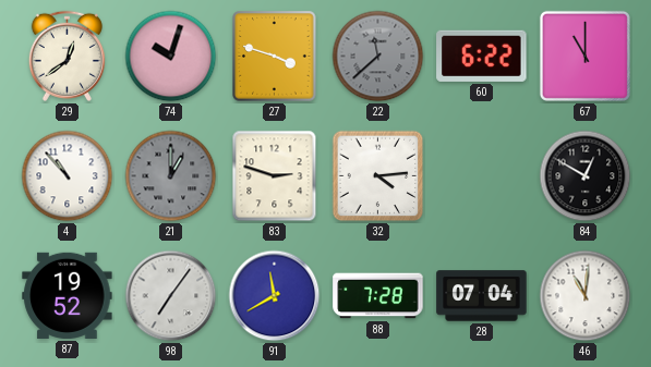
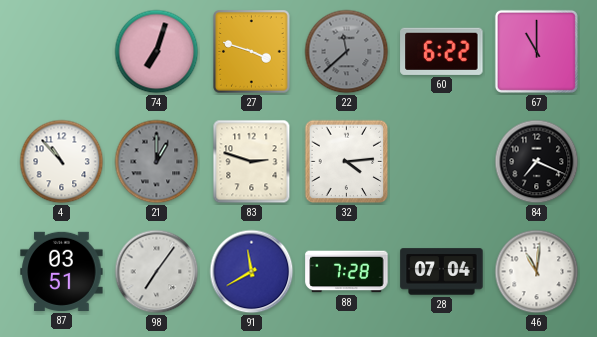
29: 12:39 -> none
74: 10:03 -> 7:03
84: 12:50 -> 7:19
87: 19:52 -> 03:51
